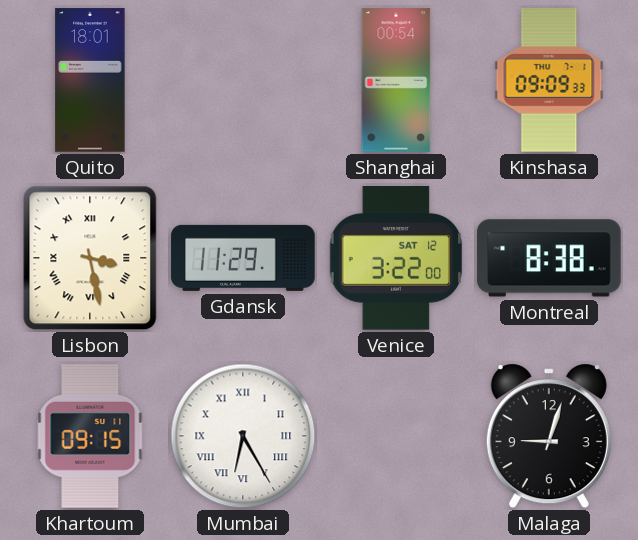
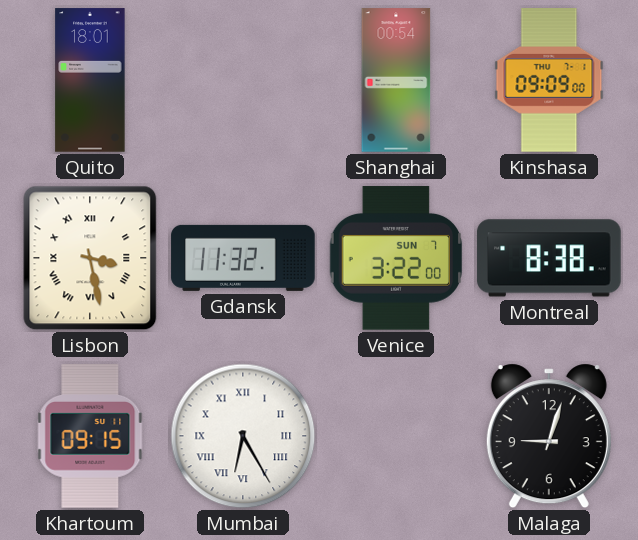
Kinshasa: 09:09:33 -> 09:09:00
Gdansk: 11:29 -> 11:32
Venice date: SAT 12 -> SUN 7
